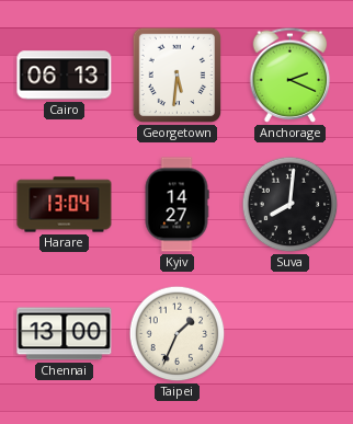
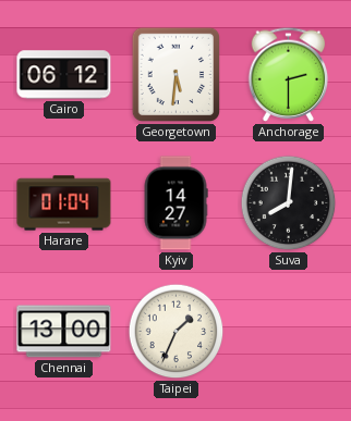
Cairo: 06:13 -> 06:12
Anchorage: 2:19 -> 2:30
Harare: 13:04 -> 01:04
